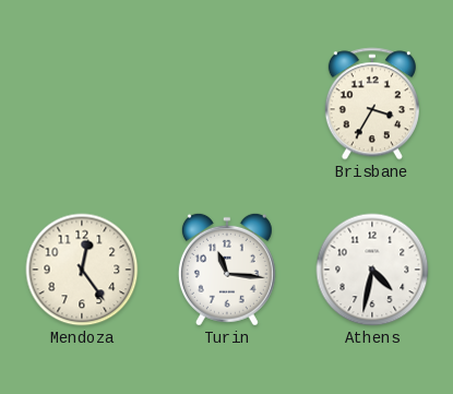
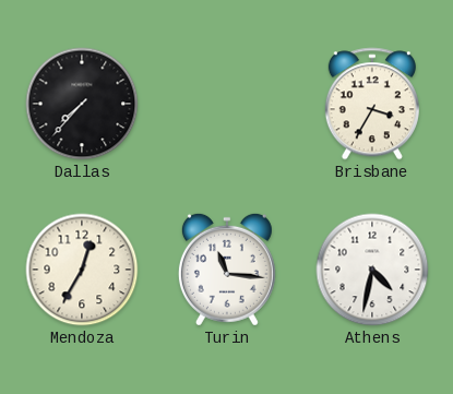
Dallas: none -> 7:37
Mendoza: 12:24 -> 12:35
